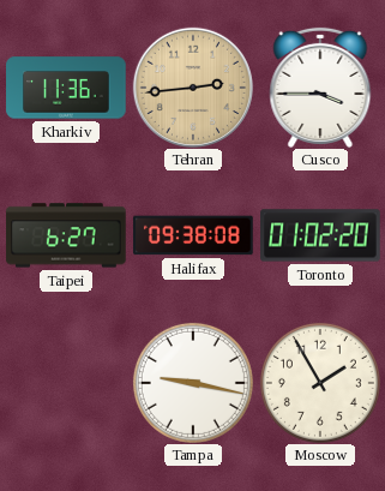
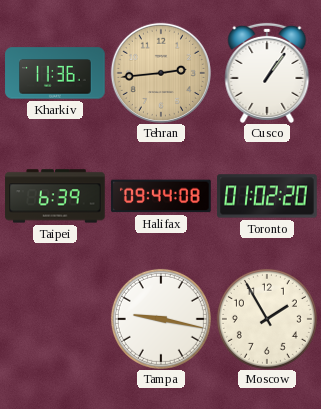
Cusco: 3:45 -> 1:06
Taipei: 6:27 -> 6:39
Halifax: 09:38 -> 09:44
